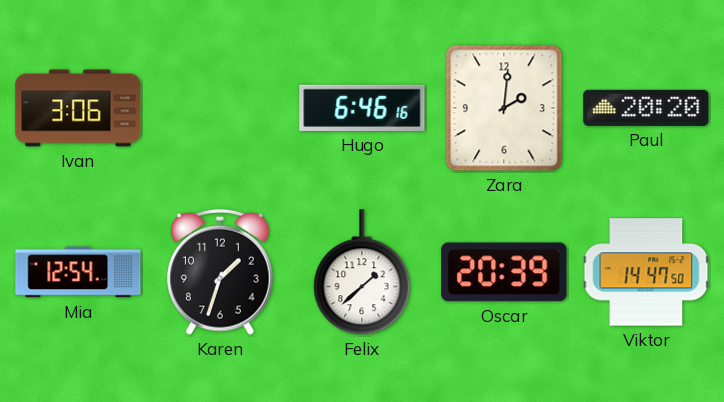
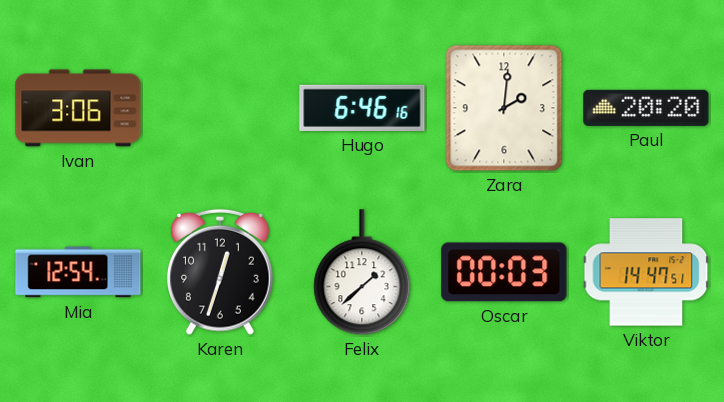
Karen: 1:33 -> 12:33
Oscar: 20:39 -> 00:03
Viktor: 14:47:50 -> 14:47:51
